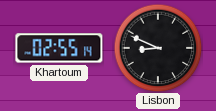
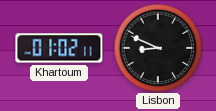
Khartoum: 02:55 -> 01:02
